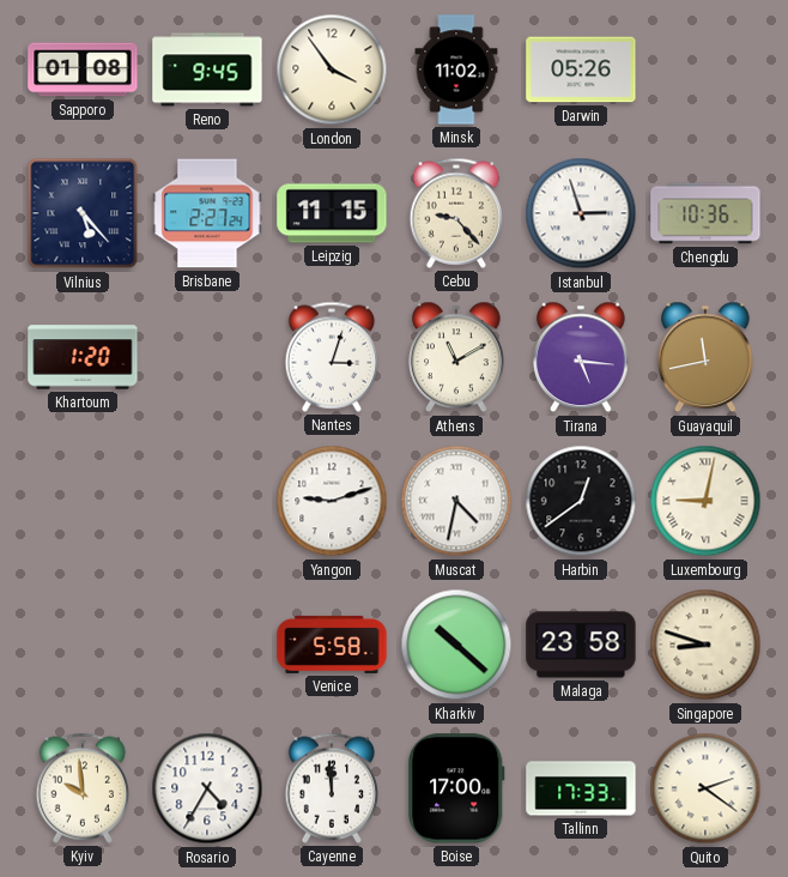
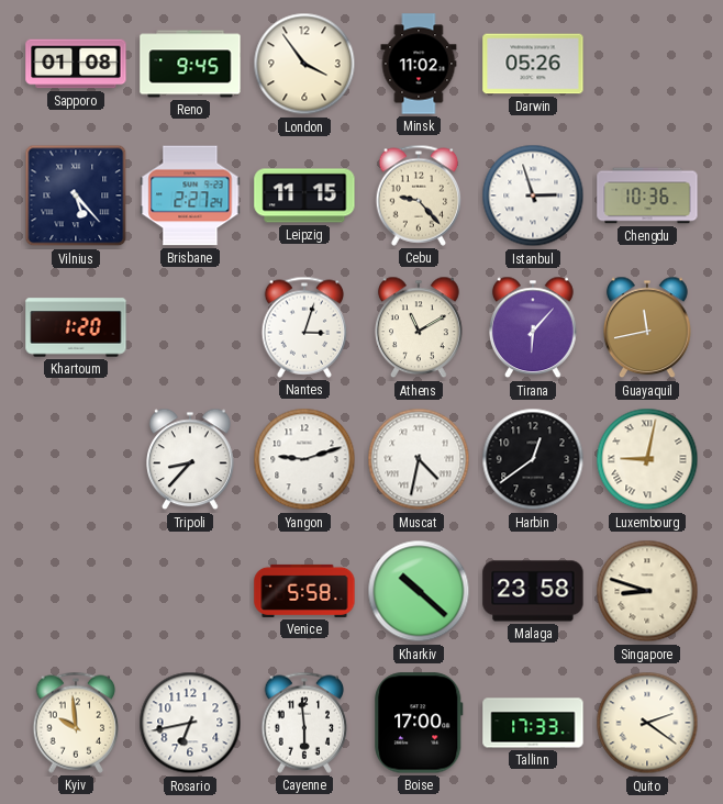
Tirana: 5:16 -> 6:07
Tripoli: none -> 8:37
Rosario: 4:35 -> 6:43
Cayenne: 11:59 -> 5:59
